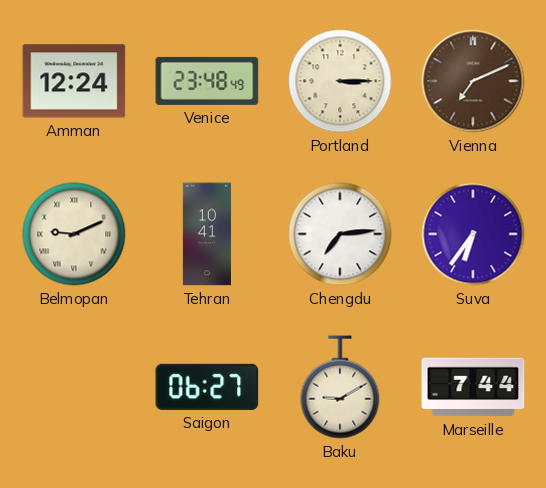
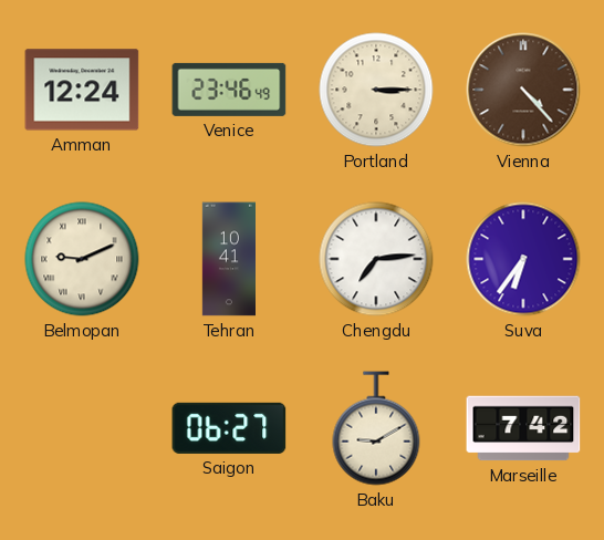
Venice: 23:48 -> 23:46
Vienna: 7:11 -> 4:23
Marseille: 7:44 -> 7:42
